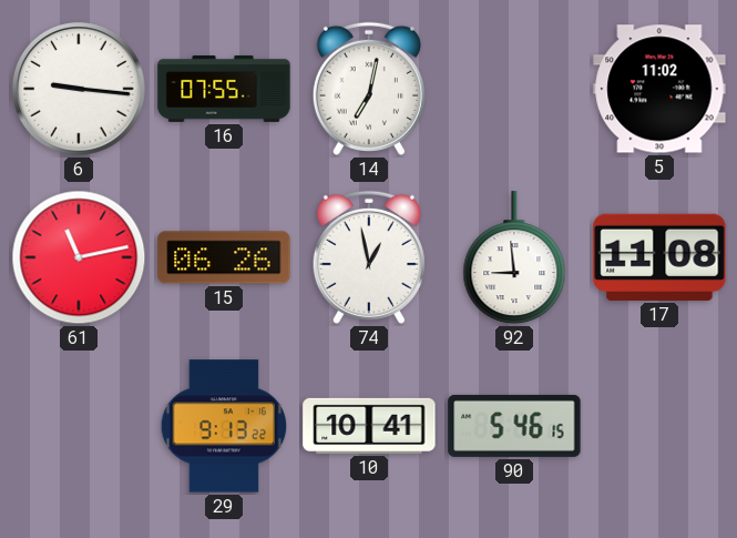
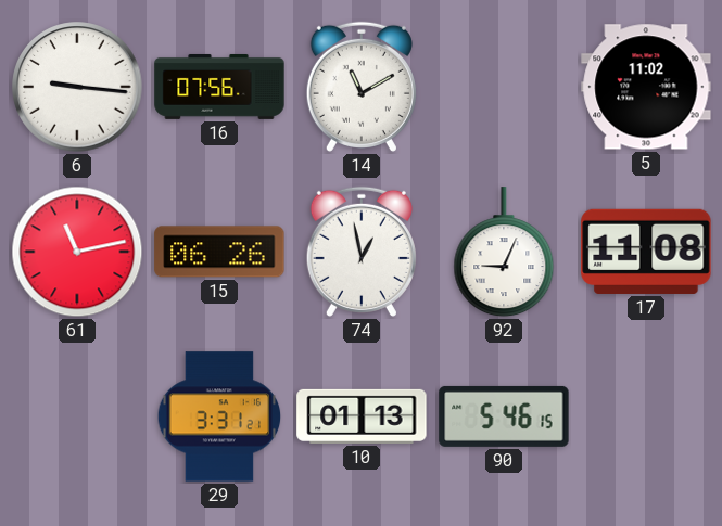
16: 07:55 -> 07:56
14: 7:02 -> 11:10
92: 8:59 -> 9:04
29: 9:13 -> 3:31
10: 10:41 -> 01:13
